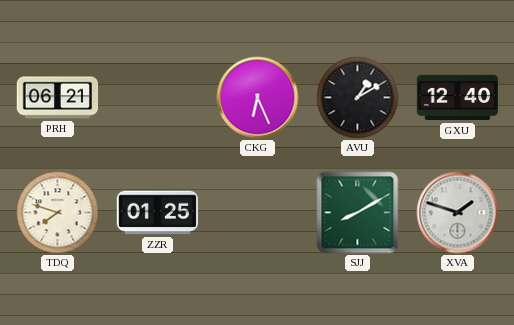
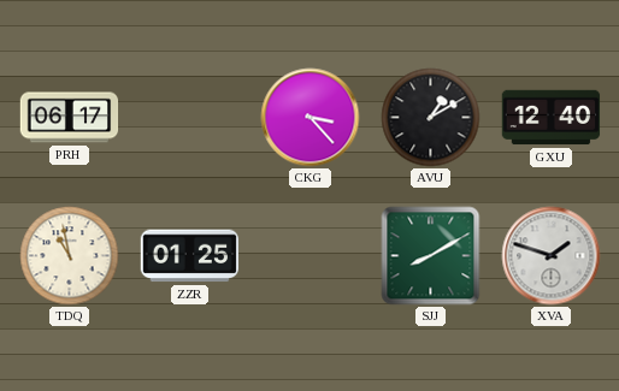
PRH: 06:21 -> 06:17
CKG: 6:26 -> 3:23
TDQ: 7:48 -> 10:58
